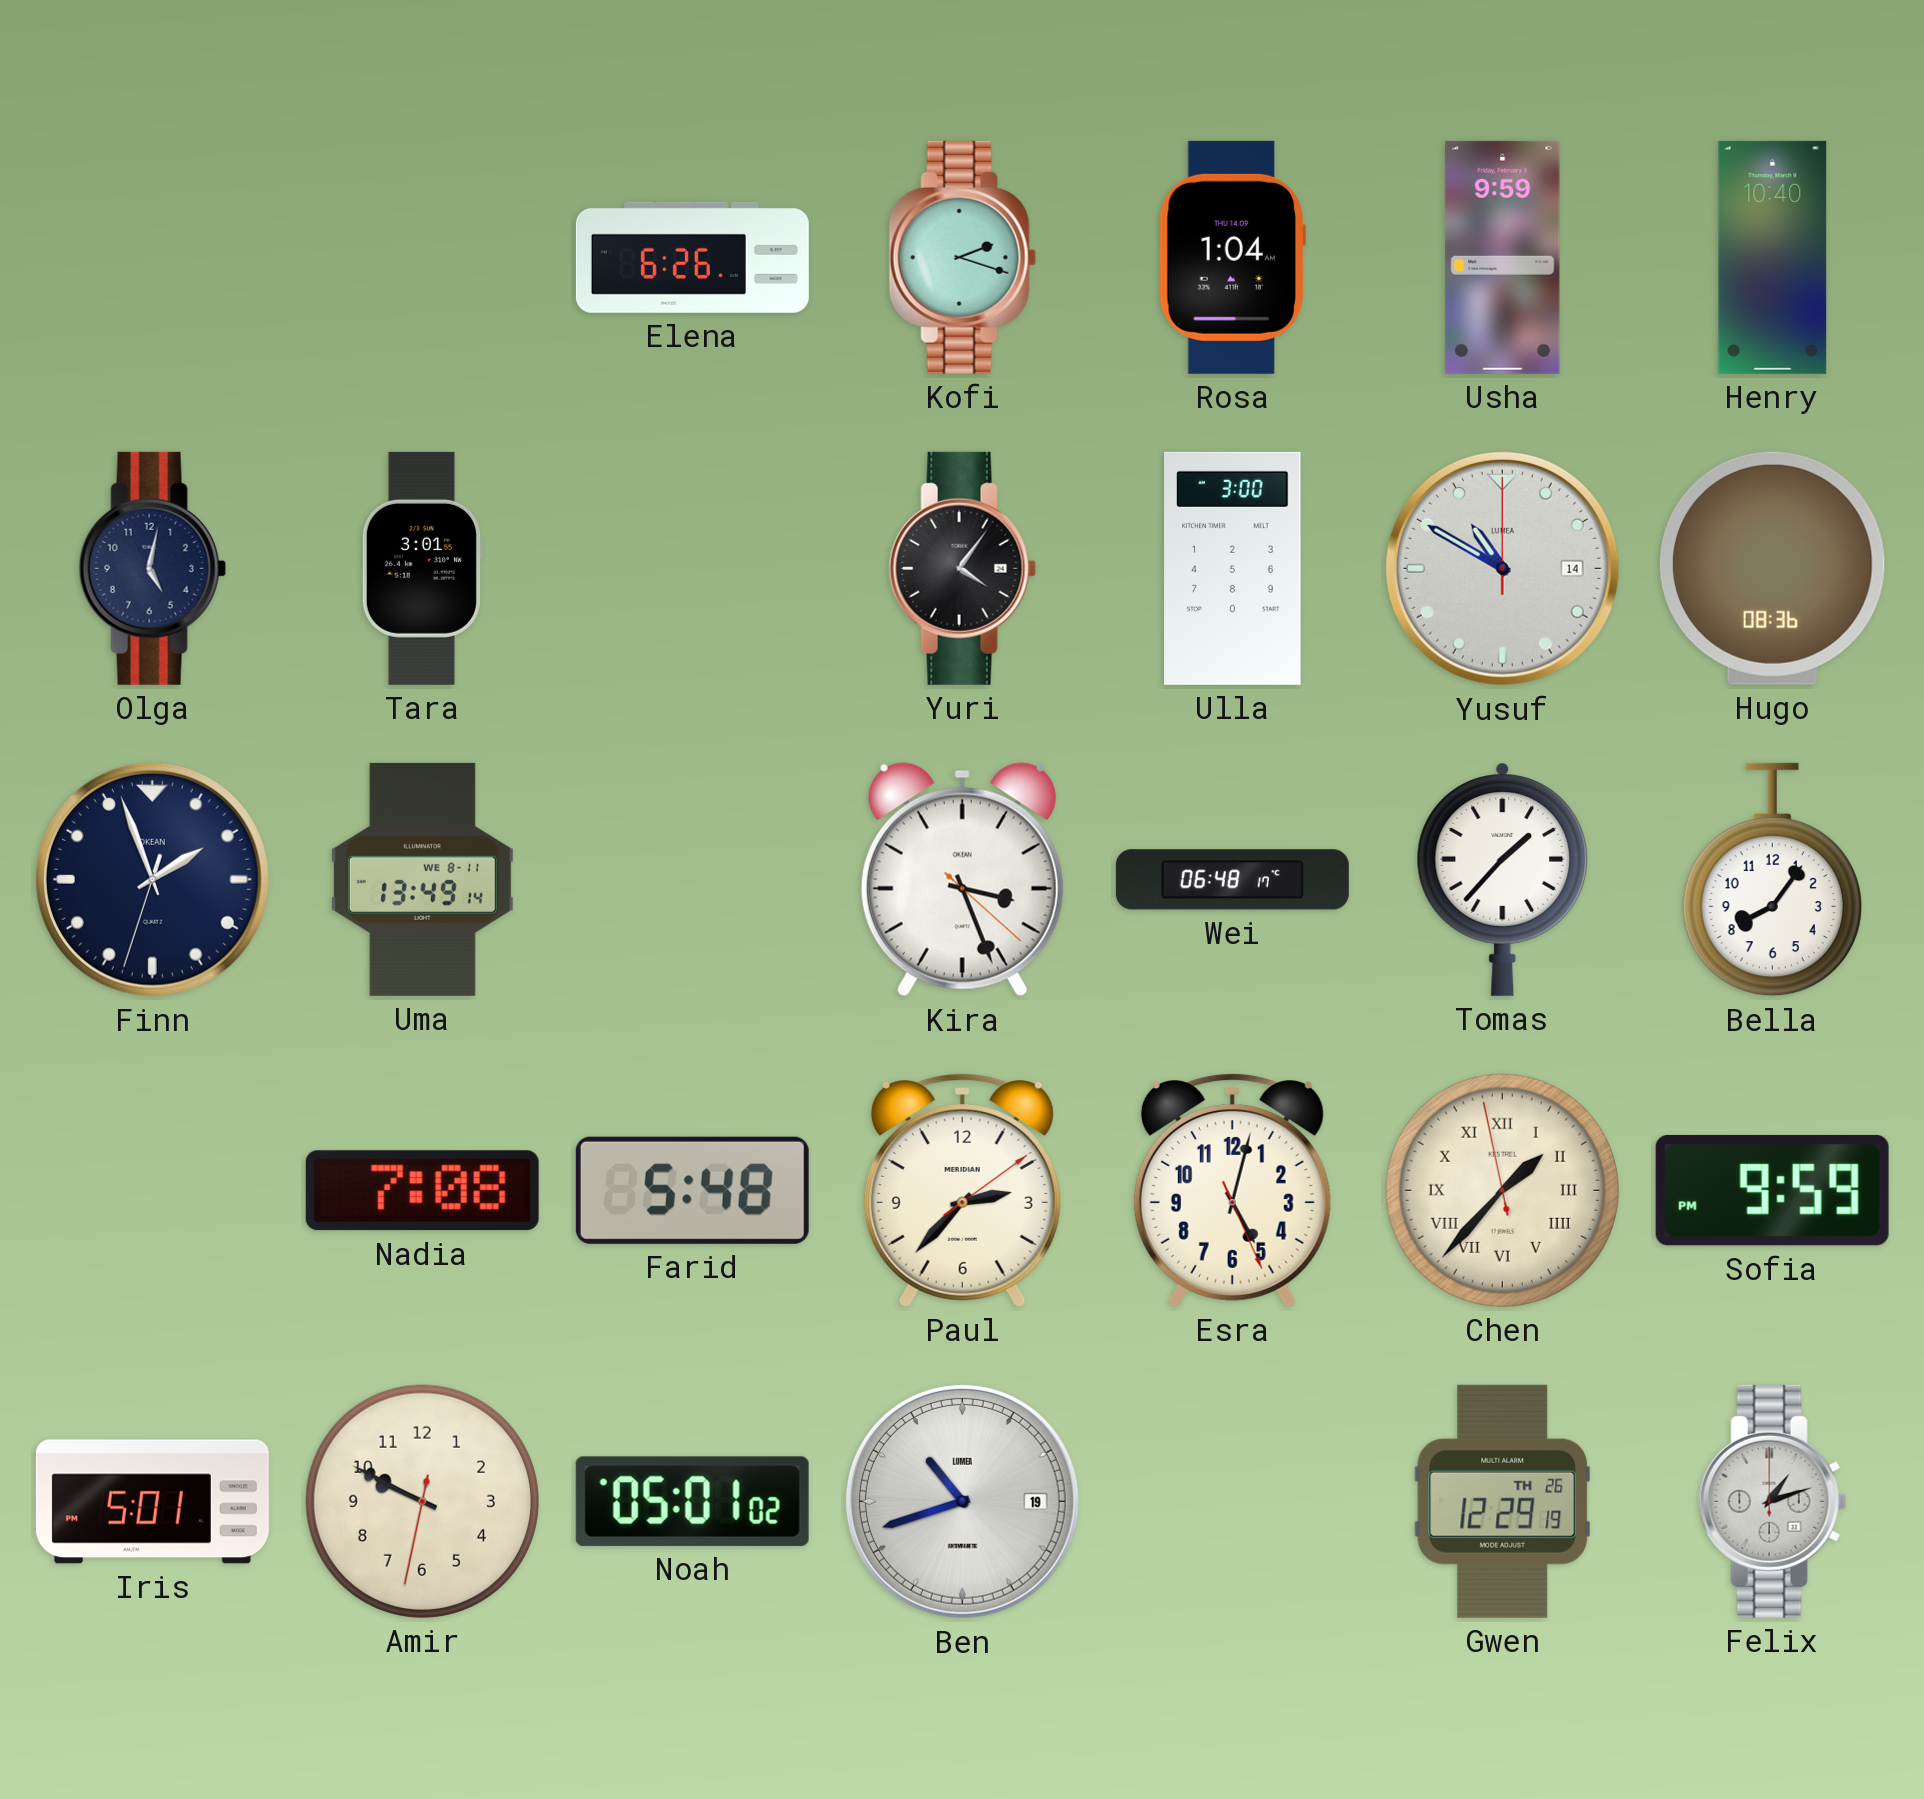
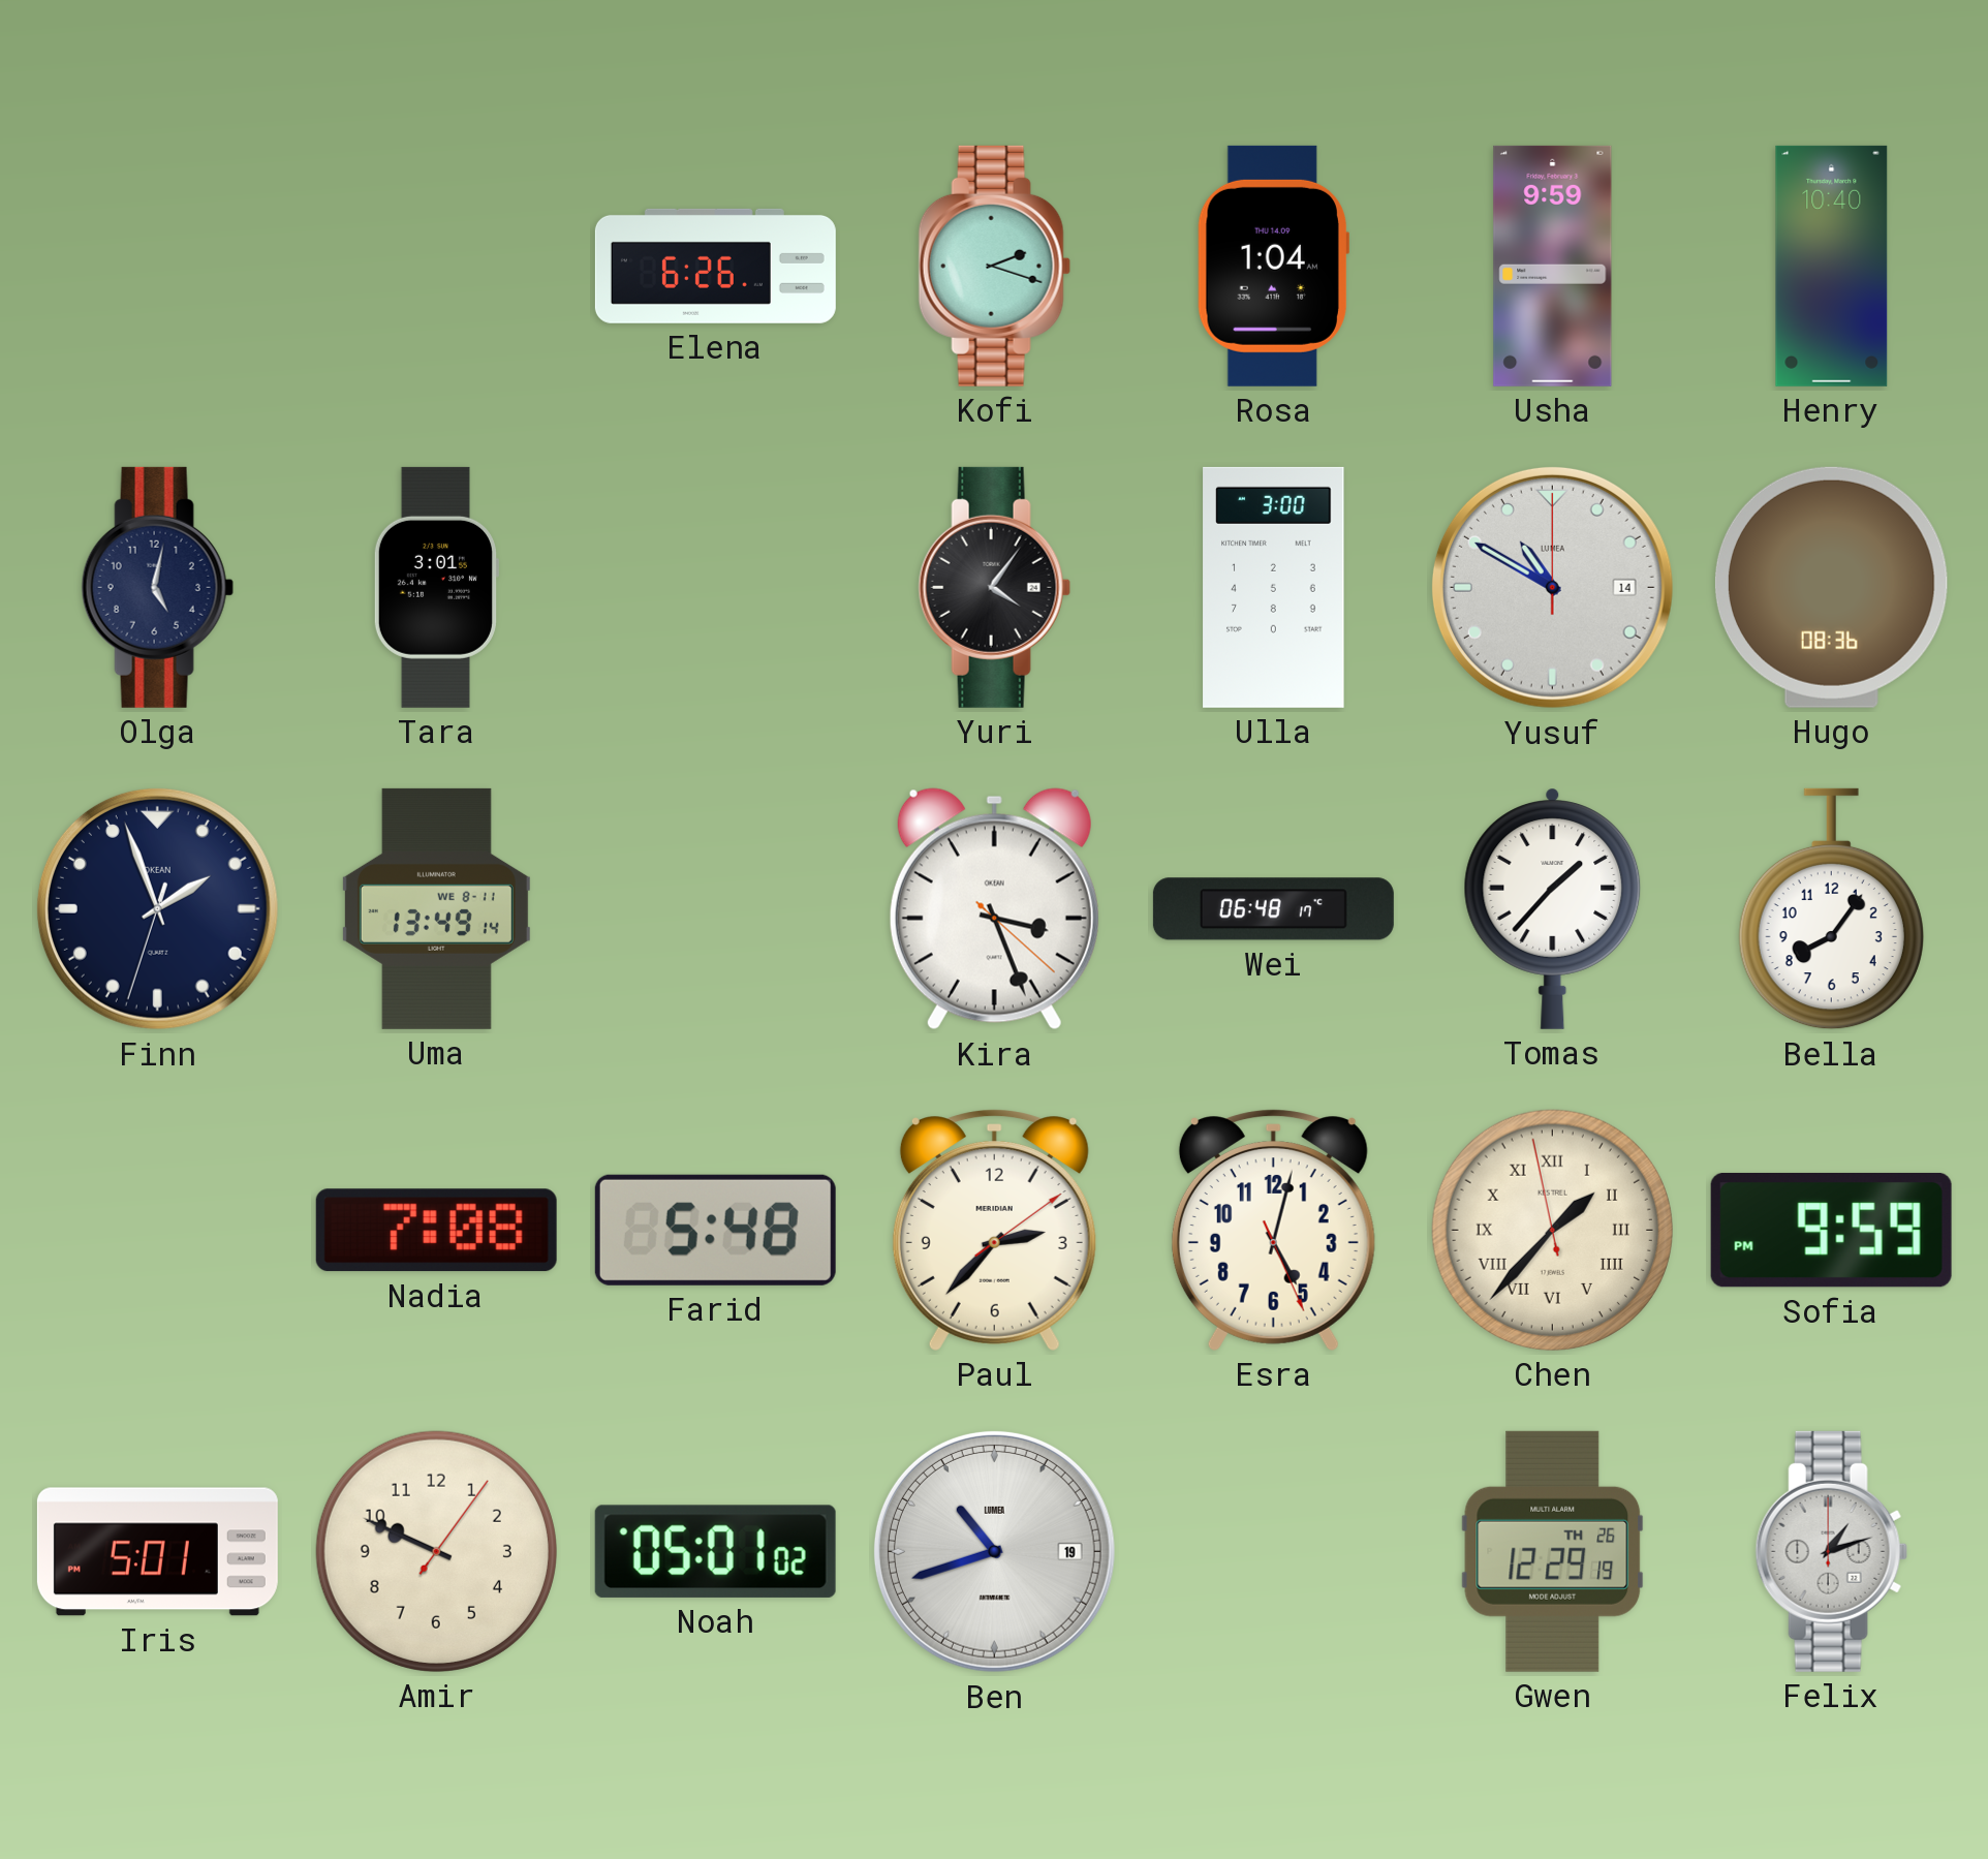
Amir: 9:49:32 -> 9:49:06
